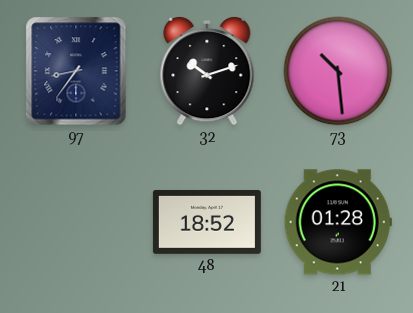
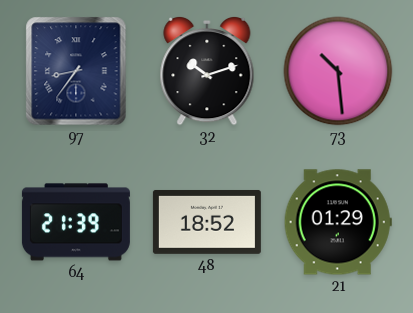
64: none -> 21:39
21: 01:28 -> 01:29
